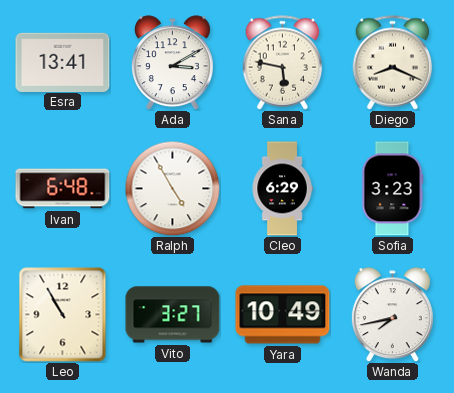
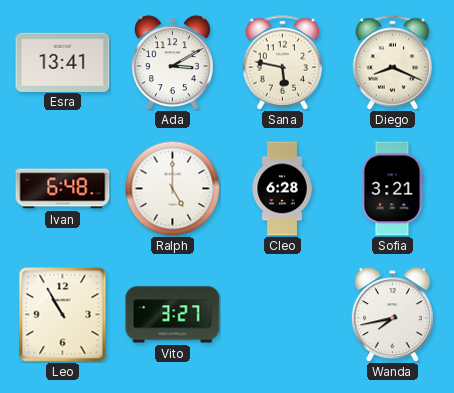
Ralph: 4:55 -> 5:00
Cleo: 6:29 -> 6:28
Sofia: 3:23 -> 3:21
Yara: 10:49 -> none
